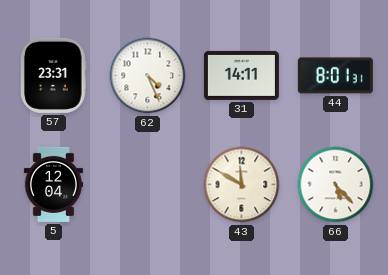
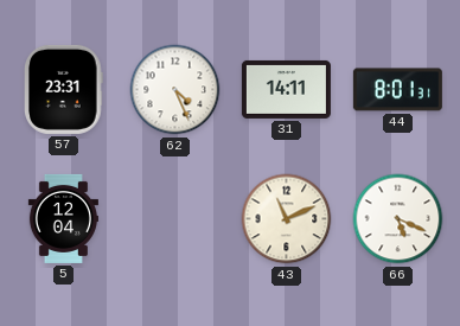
43: 11:50 -> 11:11
66: 5:23 -> 5:19
